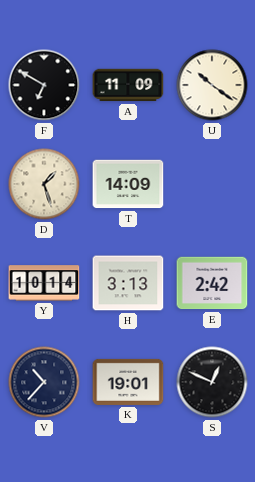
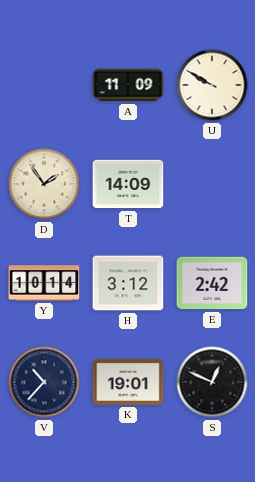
F: 6:50 -> none
U: 10:21 -> 9:50
D: 1:27 -> 1:54
H: 3:13 -> 3:12
